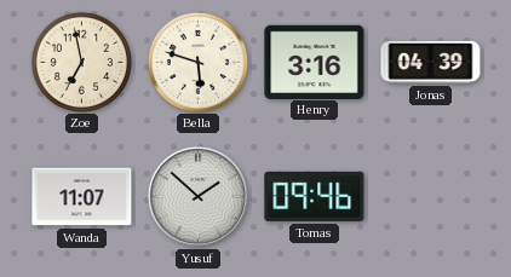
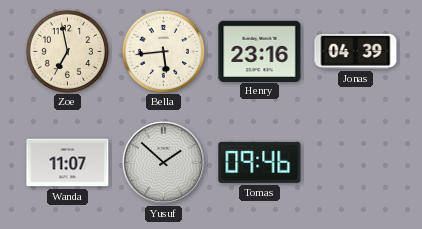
Bella: 5:48 -> 5:44
Henry: 3:16 -> 23:16
